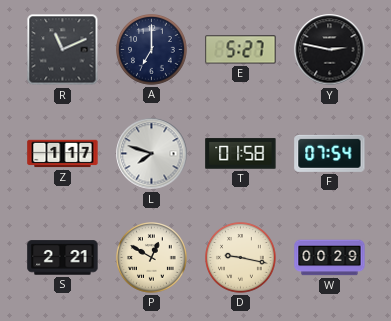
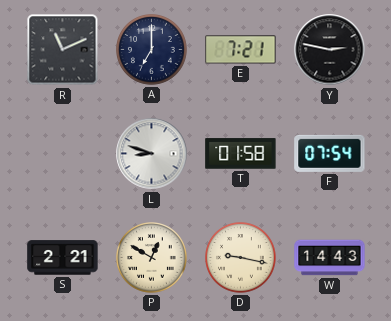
E: 5:27 -> 7:21
Z: 1:17 -> none
L: 7:48 -> 8:48
W: 00:29 -> 14:43
